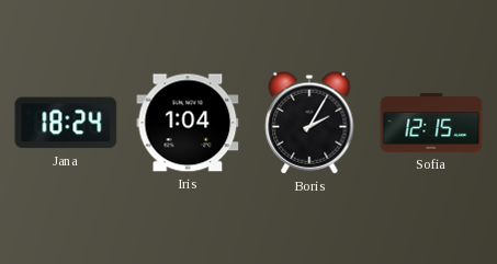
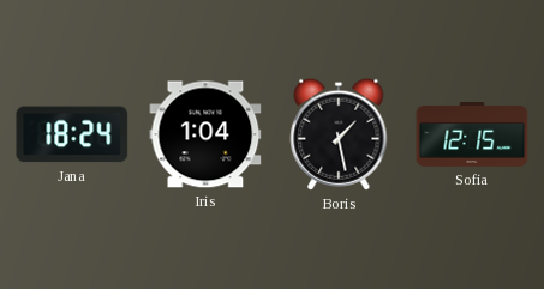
Boris: 2:05 -> 1:28
